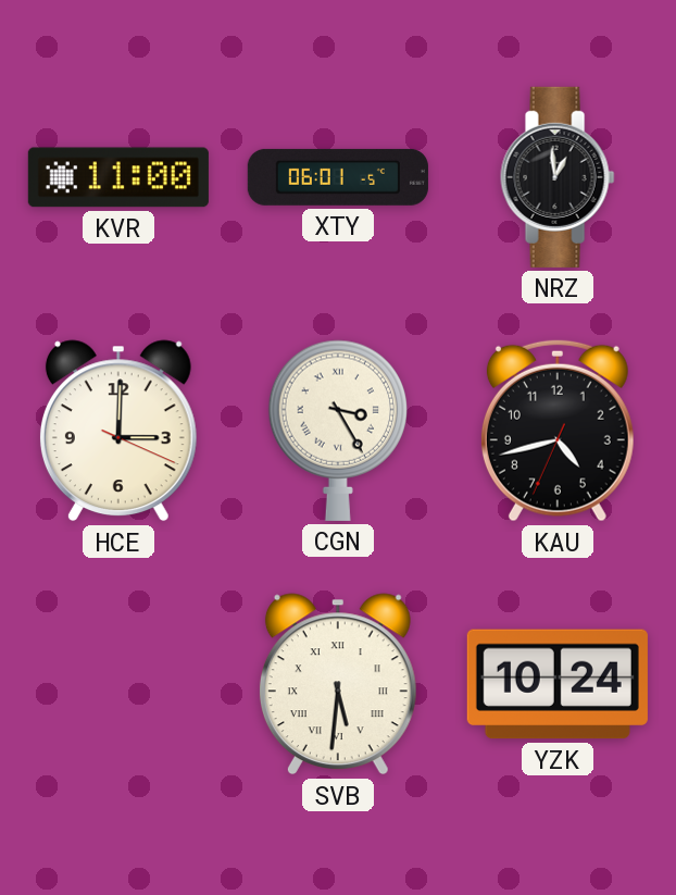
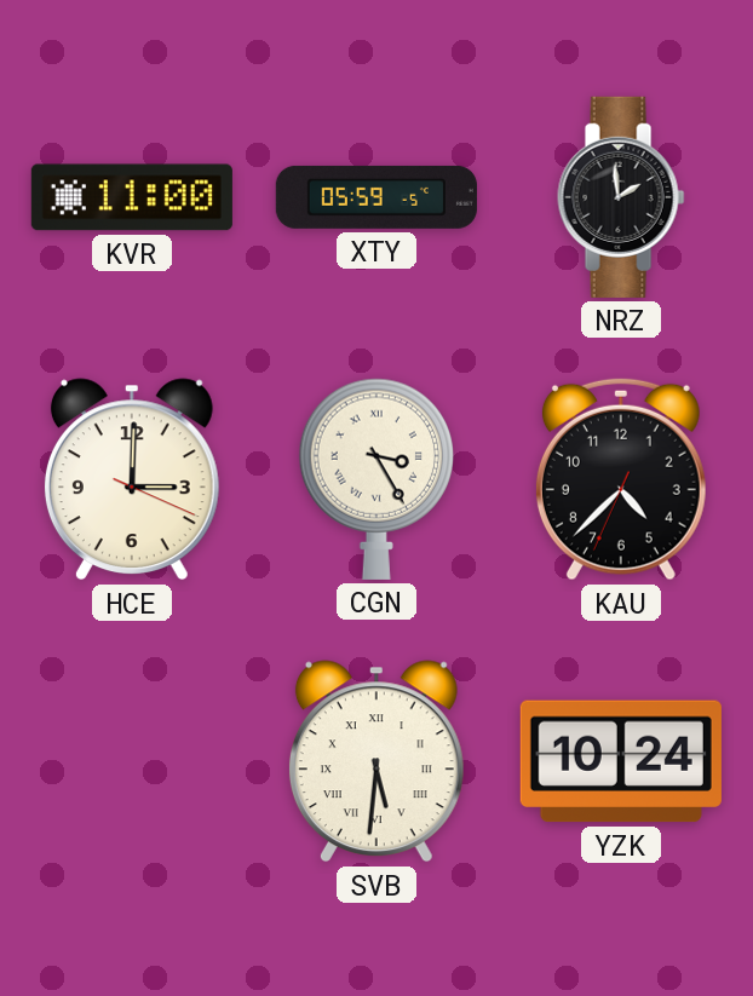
XTY: 06:01 -> 05:59
NRZ: 12:59 -> 1:59
KAU: 4:42 -> 4:37
